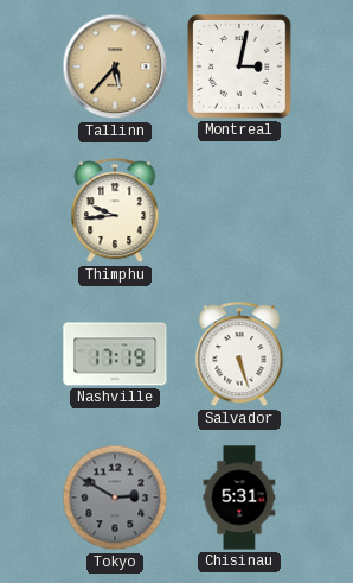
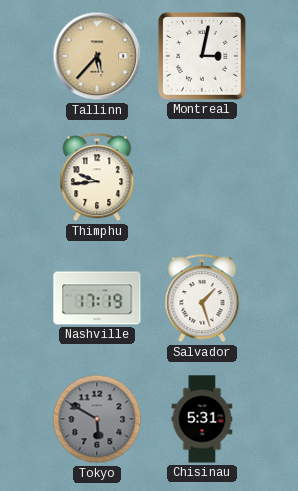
Salvador: 5:27 -> 1:27
Tokyo: 2:50 -> 5:50
